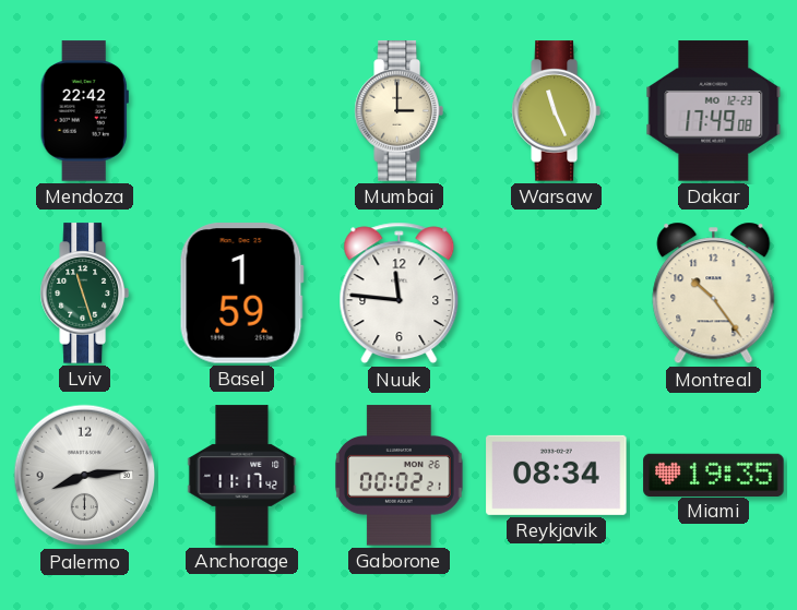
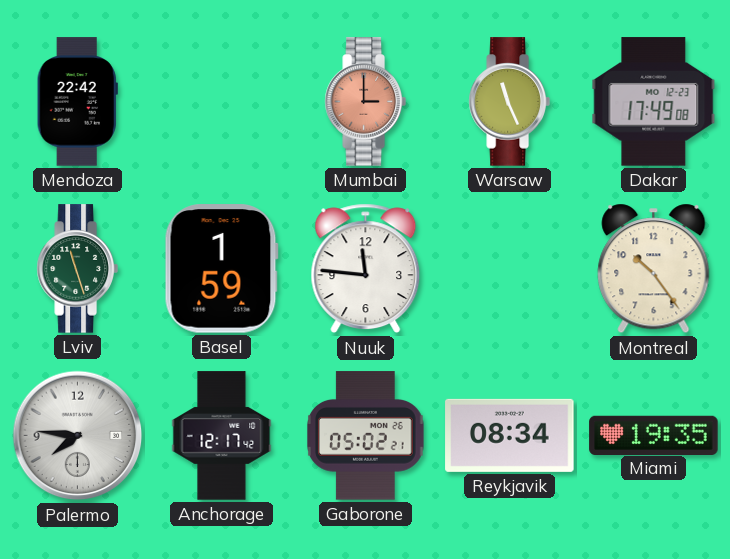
Mumbai dial: cream -> salmon
Palermo: 8:14 -> 7:46
Anchorage: 11:17 -> 12:17
Gaborone: 00:02 -> 05:02
